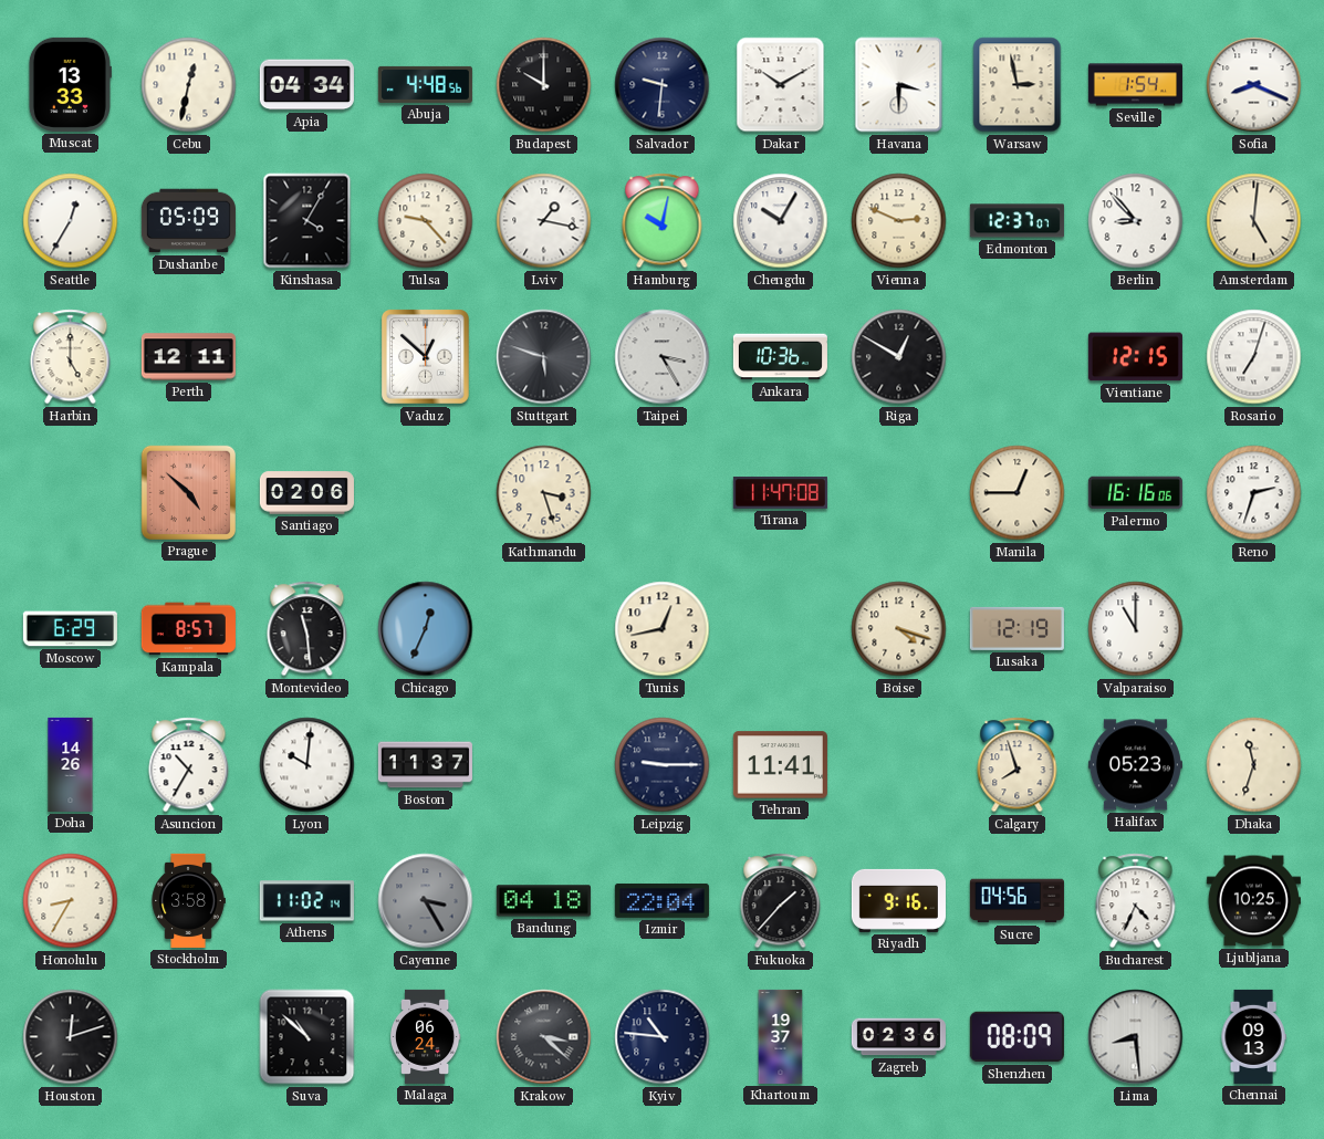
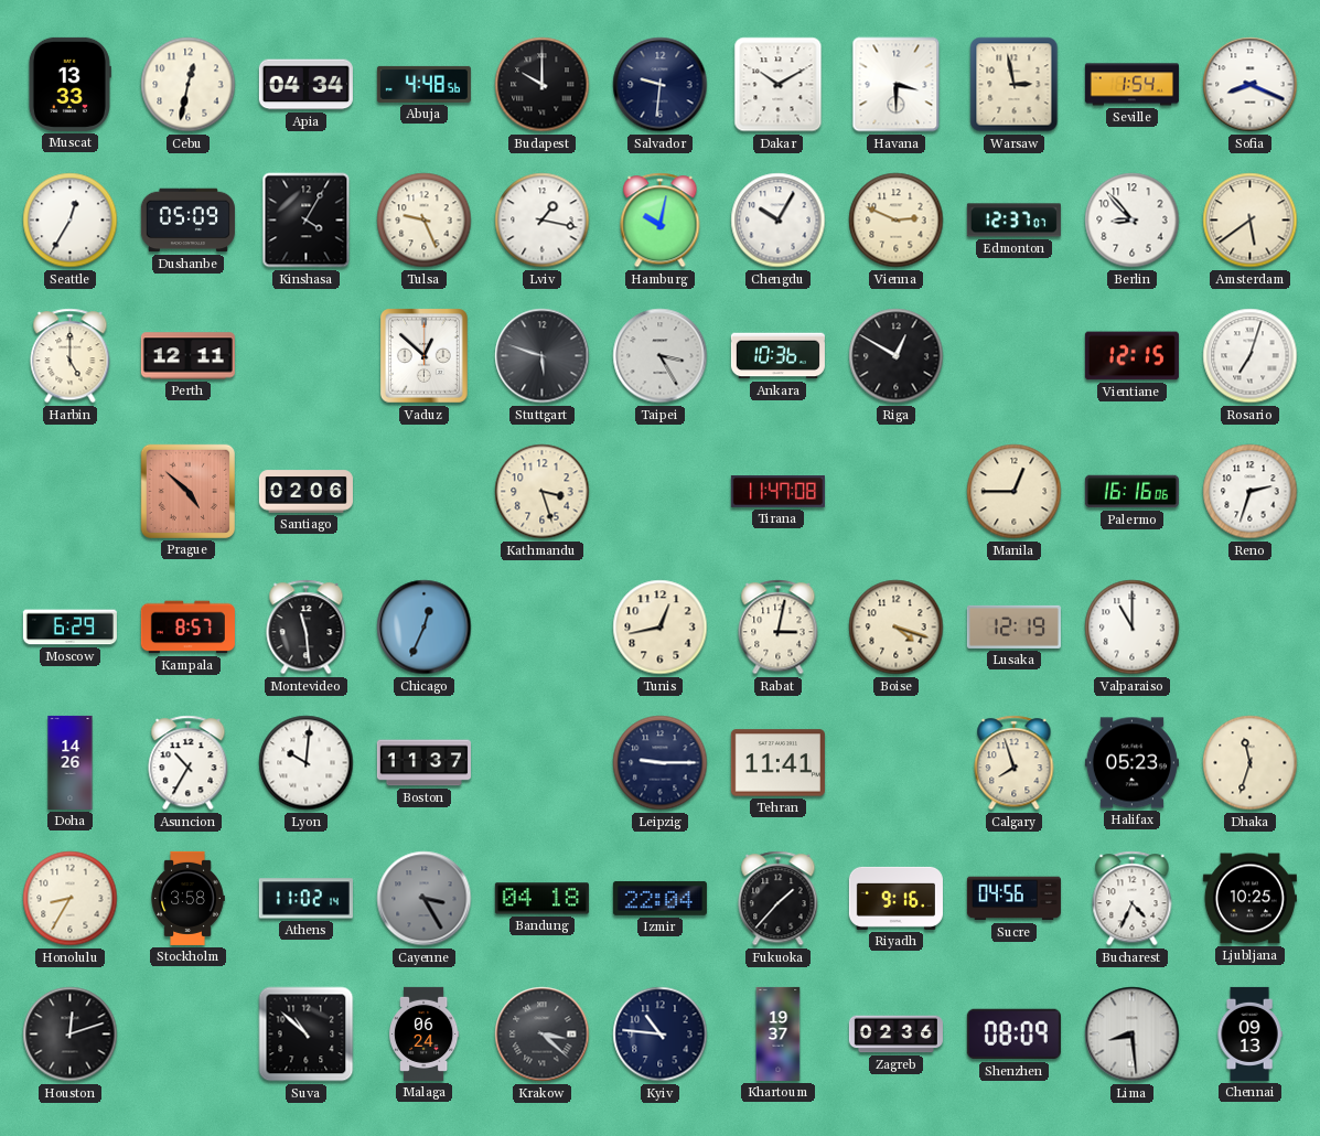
Tulsa: 9:23 -> 9:26
Amsterdam: 5:01 -> 5:39
Rabat: none -> 3:02
